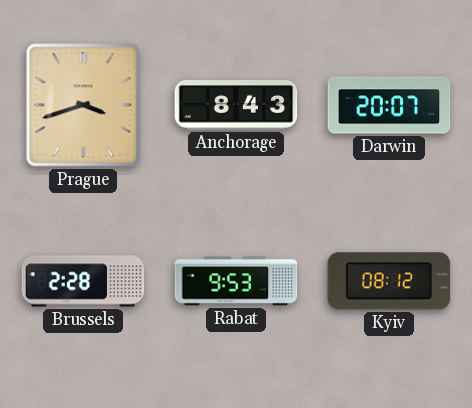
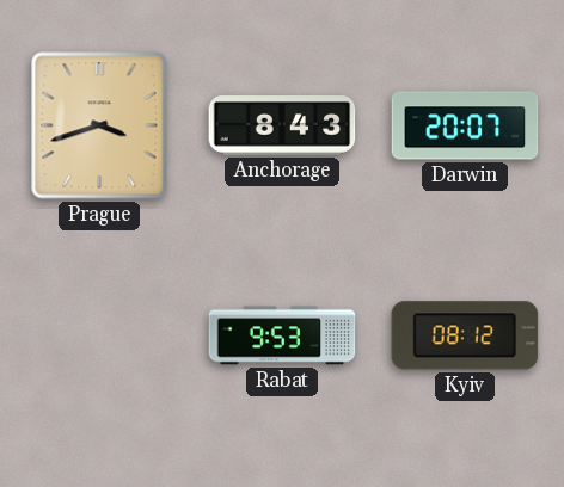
Brussels: 2:28 -> none
